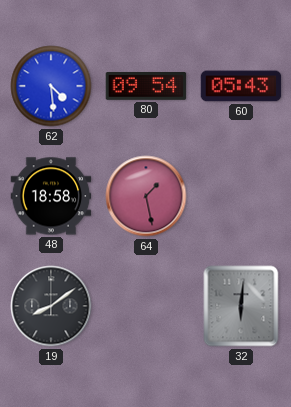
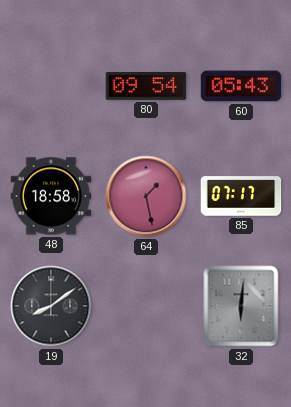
62: 4:29 -> none
85: none -> 07:17
